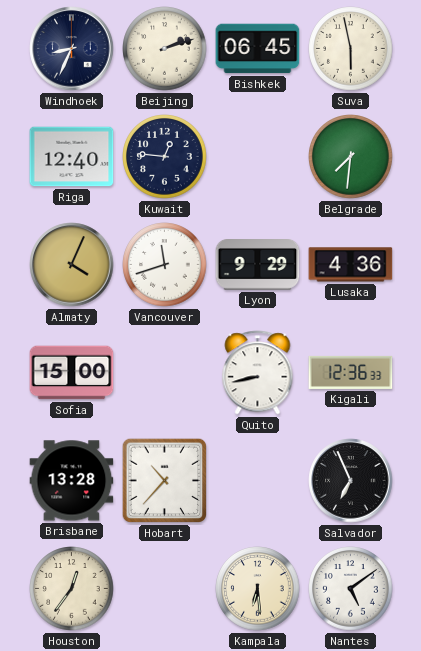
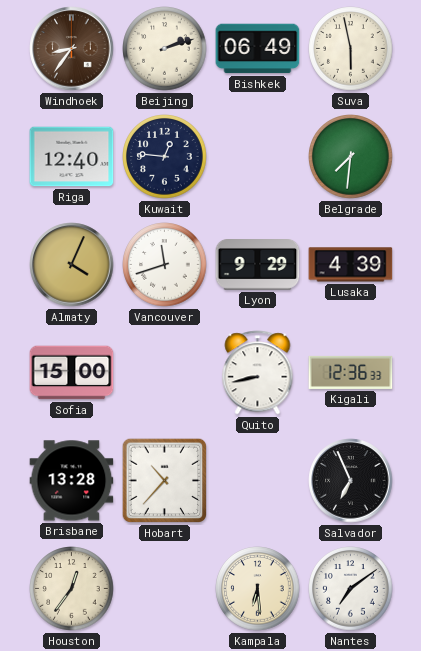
Windhoek: 8:34 -> 8:36
Windhoek dial: navy -> brown
Bishkek: 06:45 -> 06:49
Lusaka: 4:36 -> 4:39
Nantes: 5:09 -> 7:09
